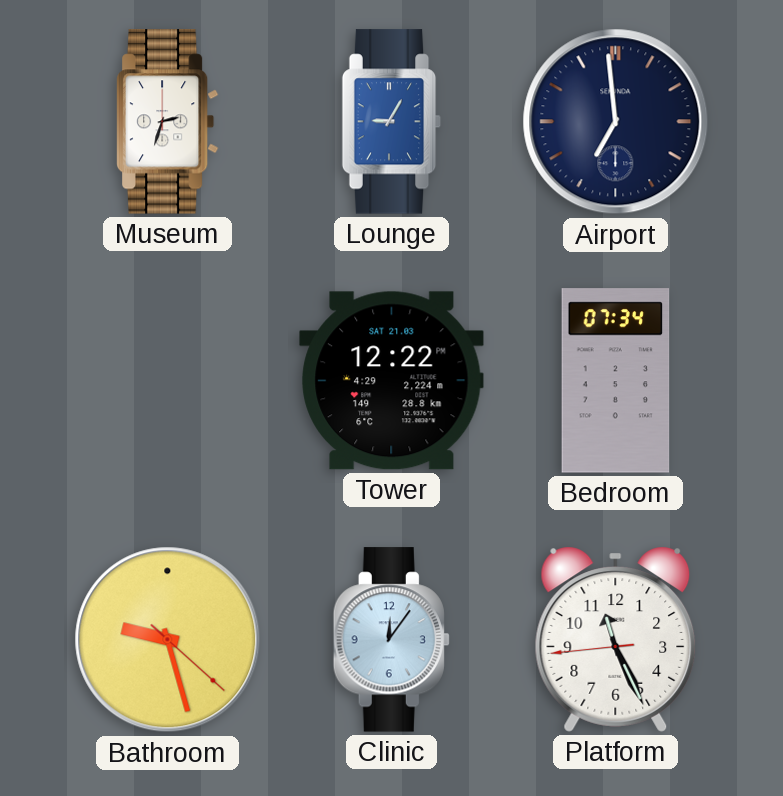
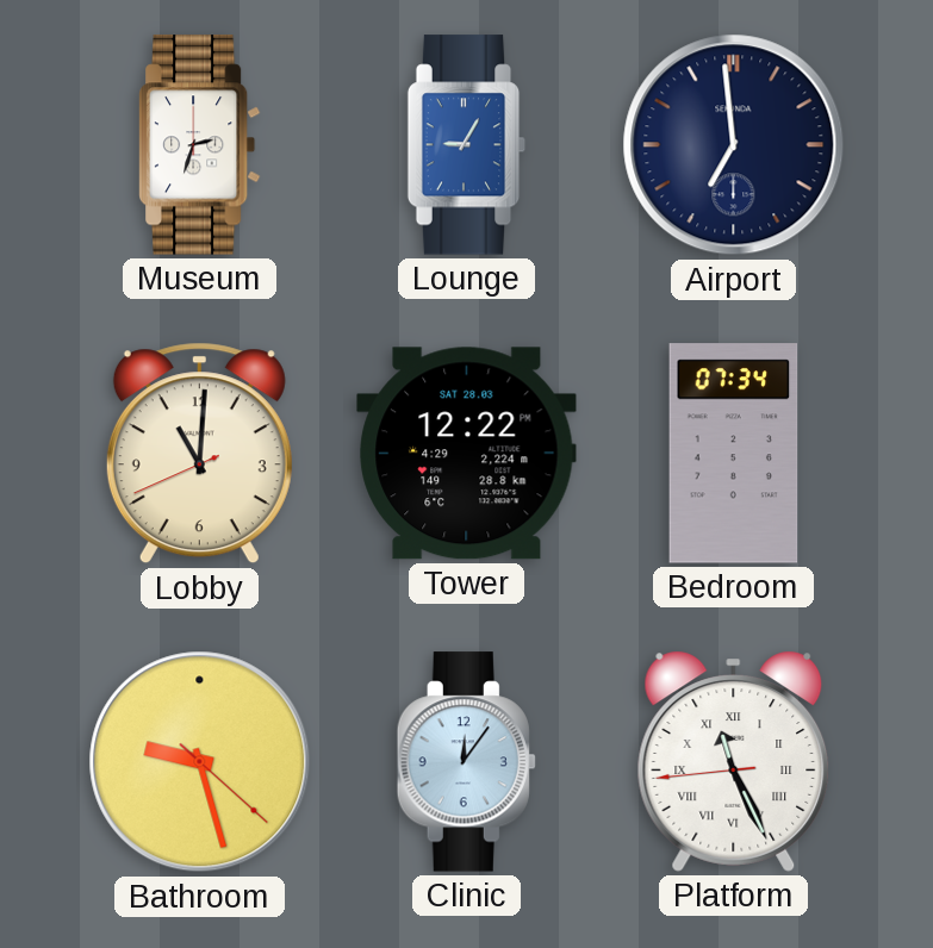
Lobby: none -> 11:00
Tower date: SAT 21.03 -> SAT 28.03
Platform numerals: Arabic -> Roman
